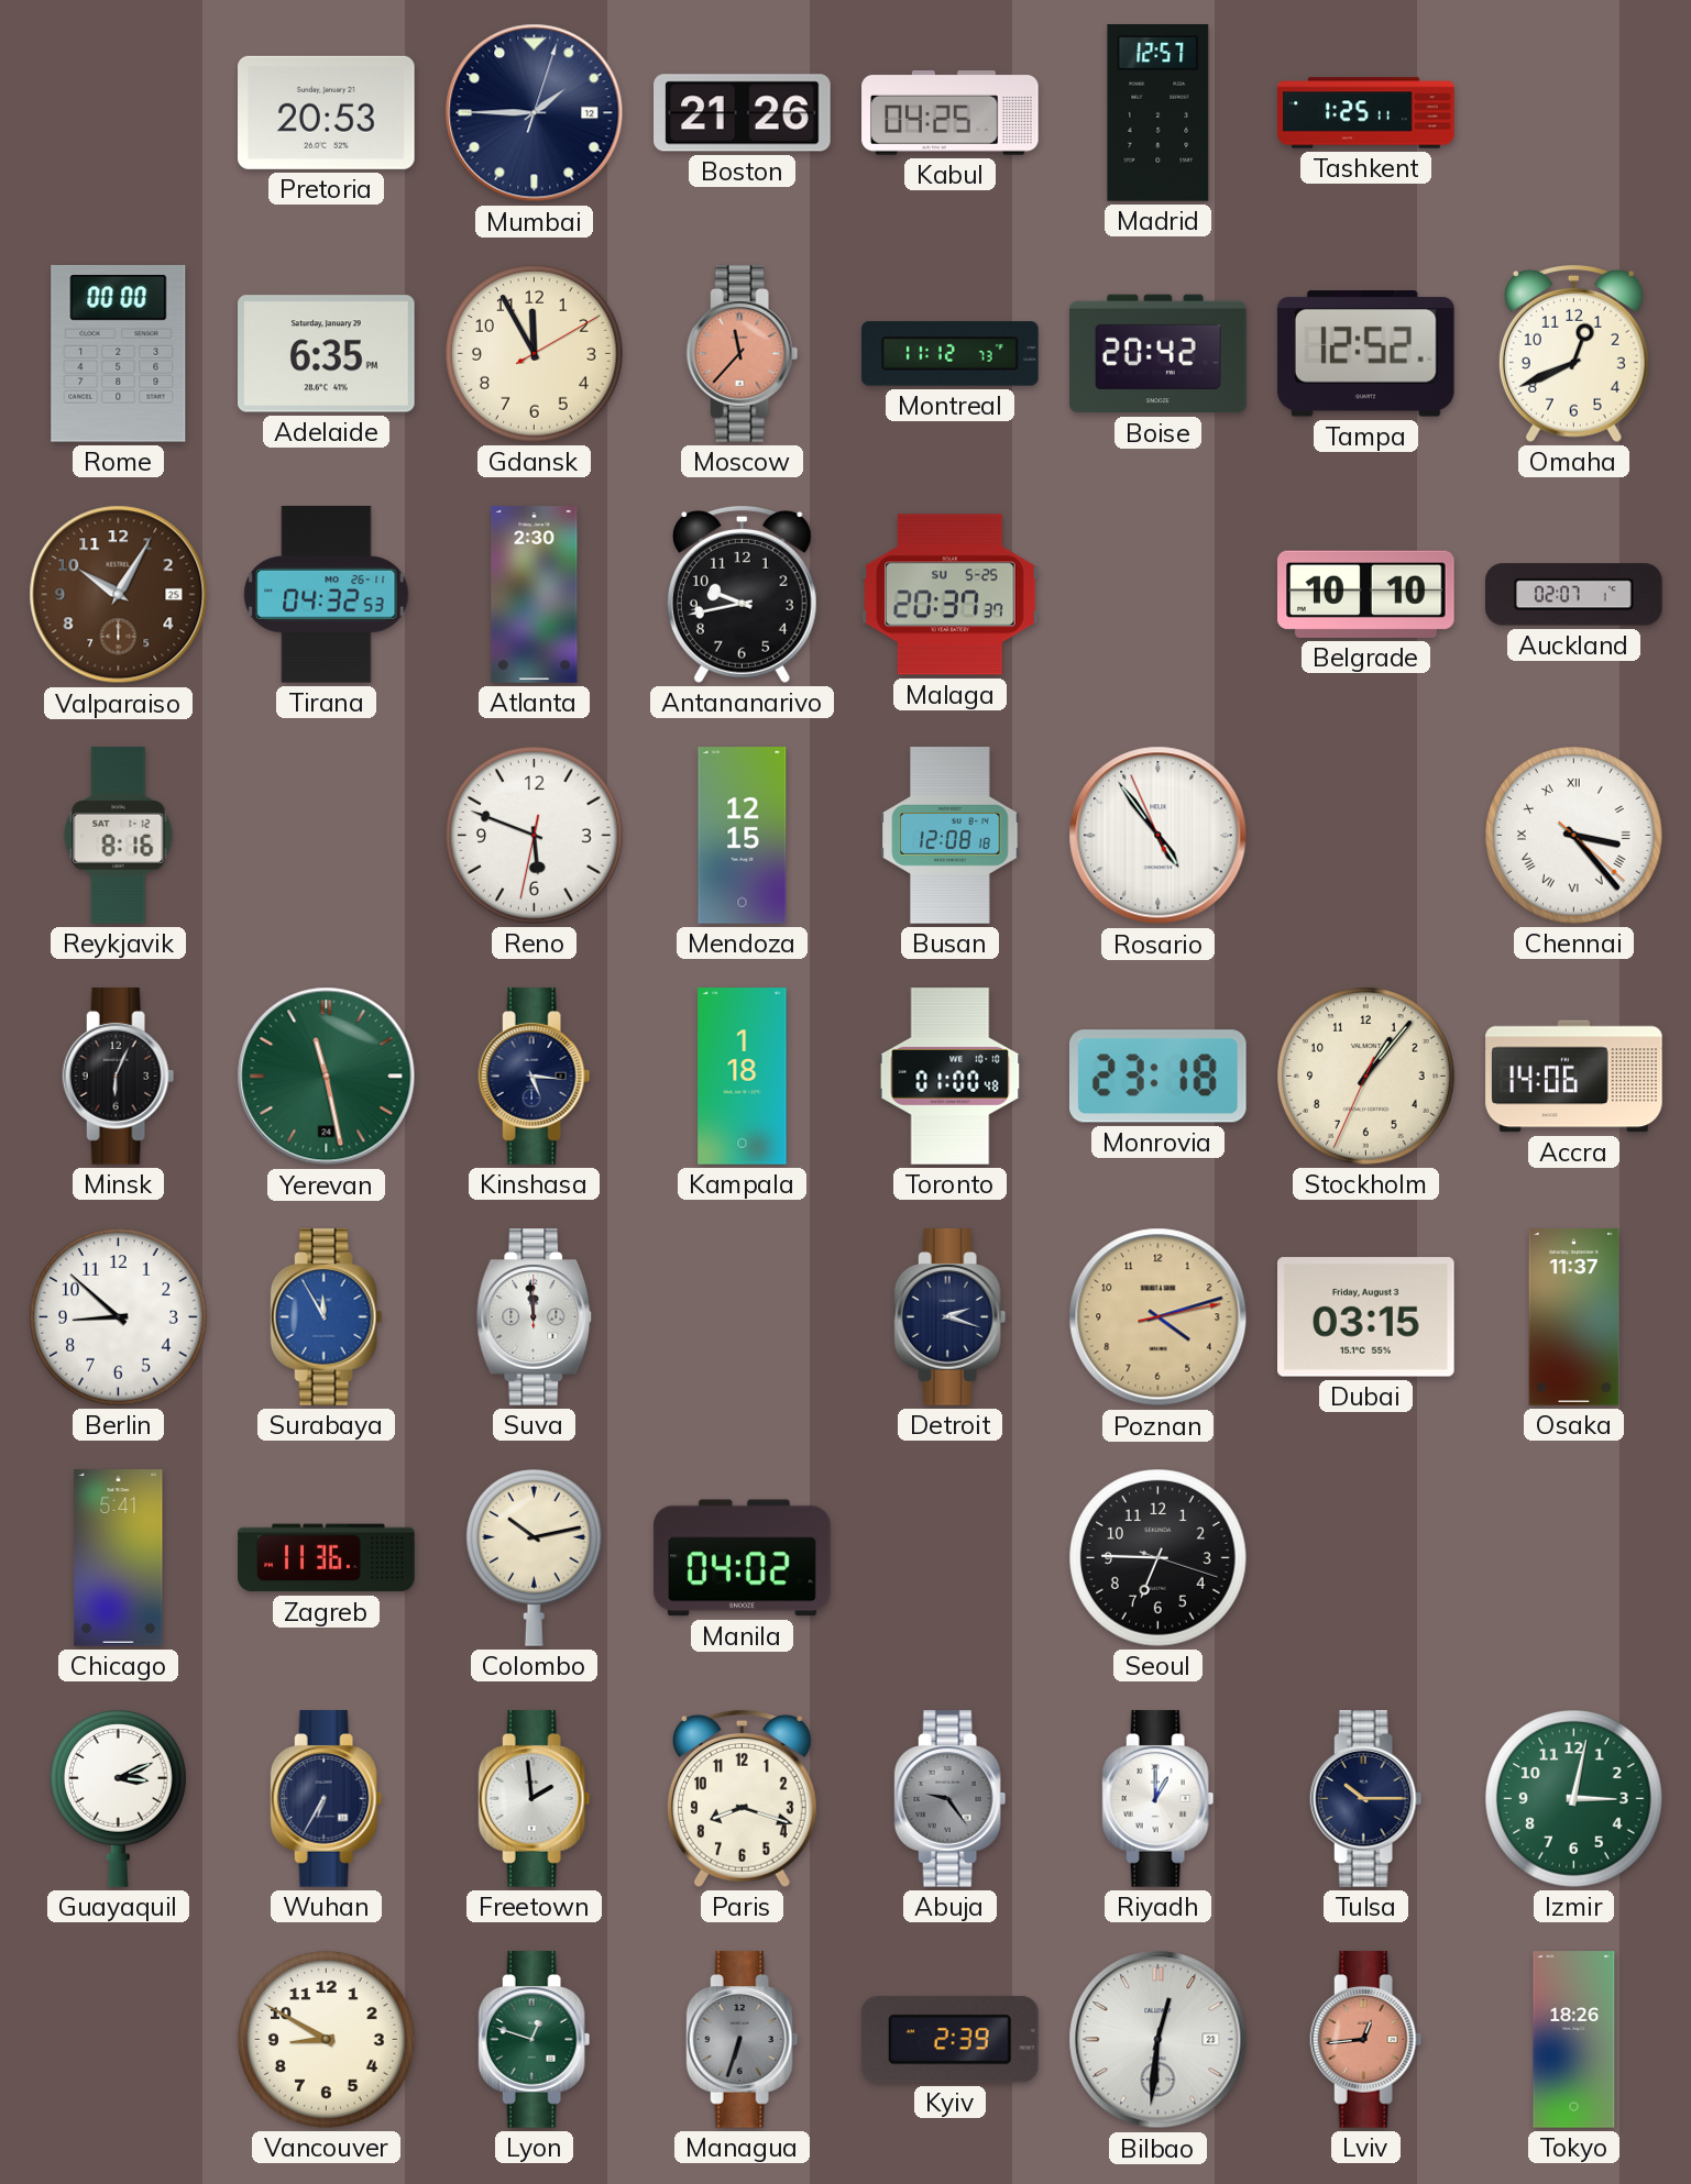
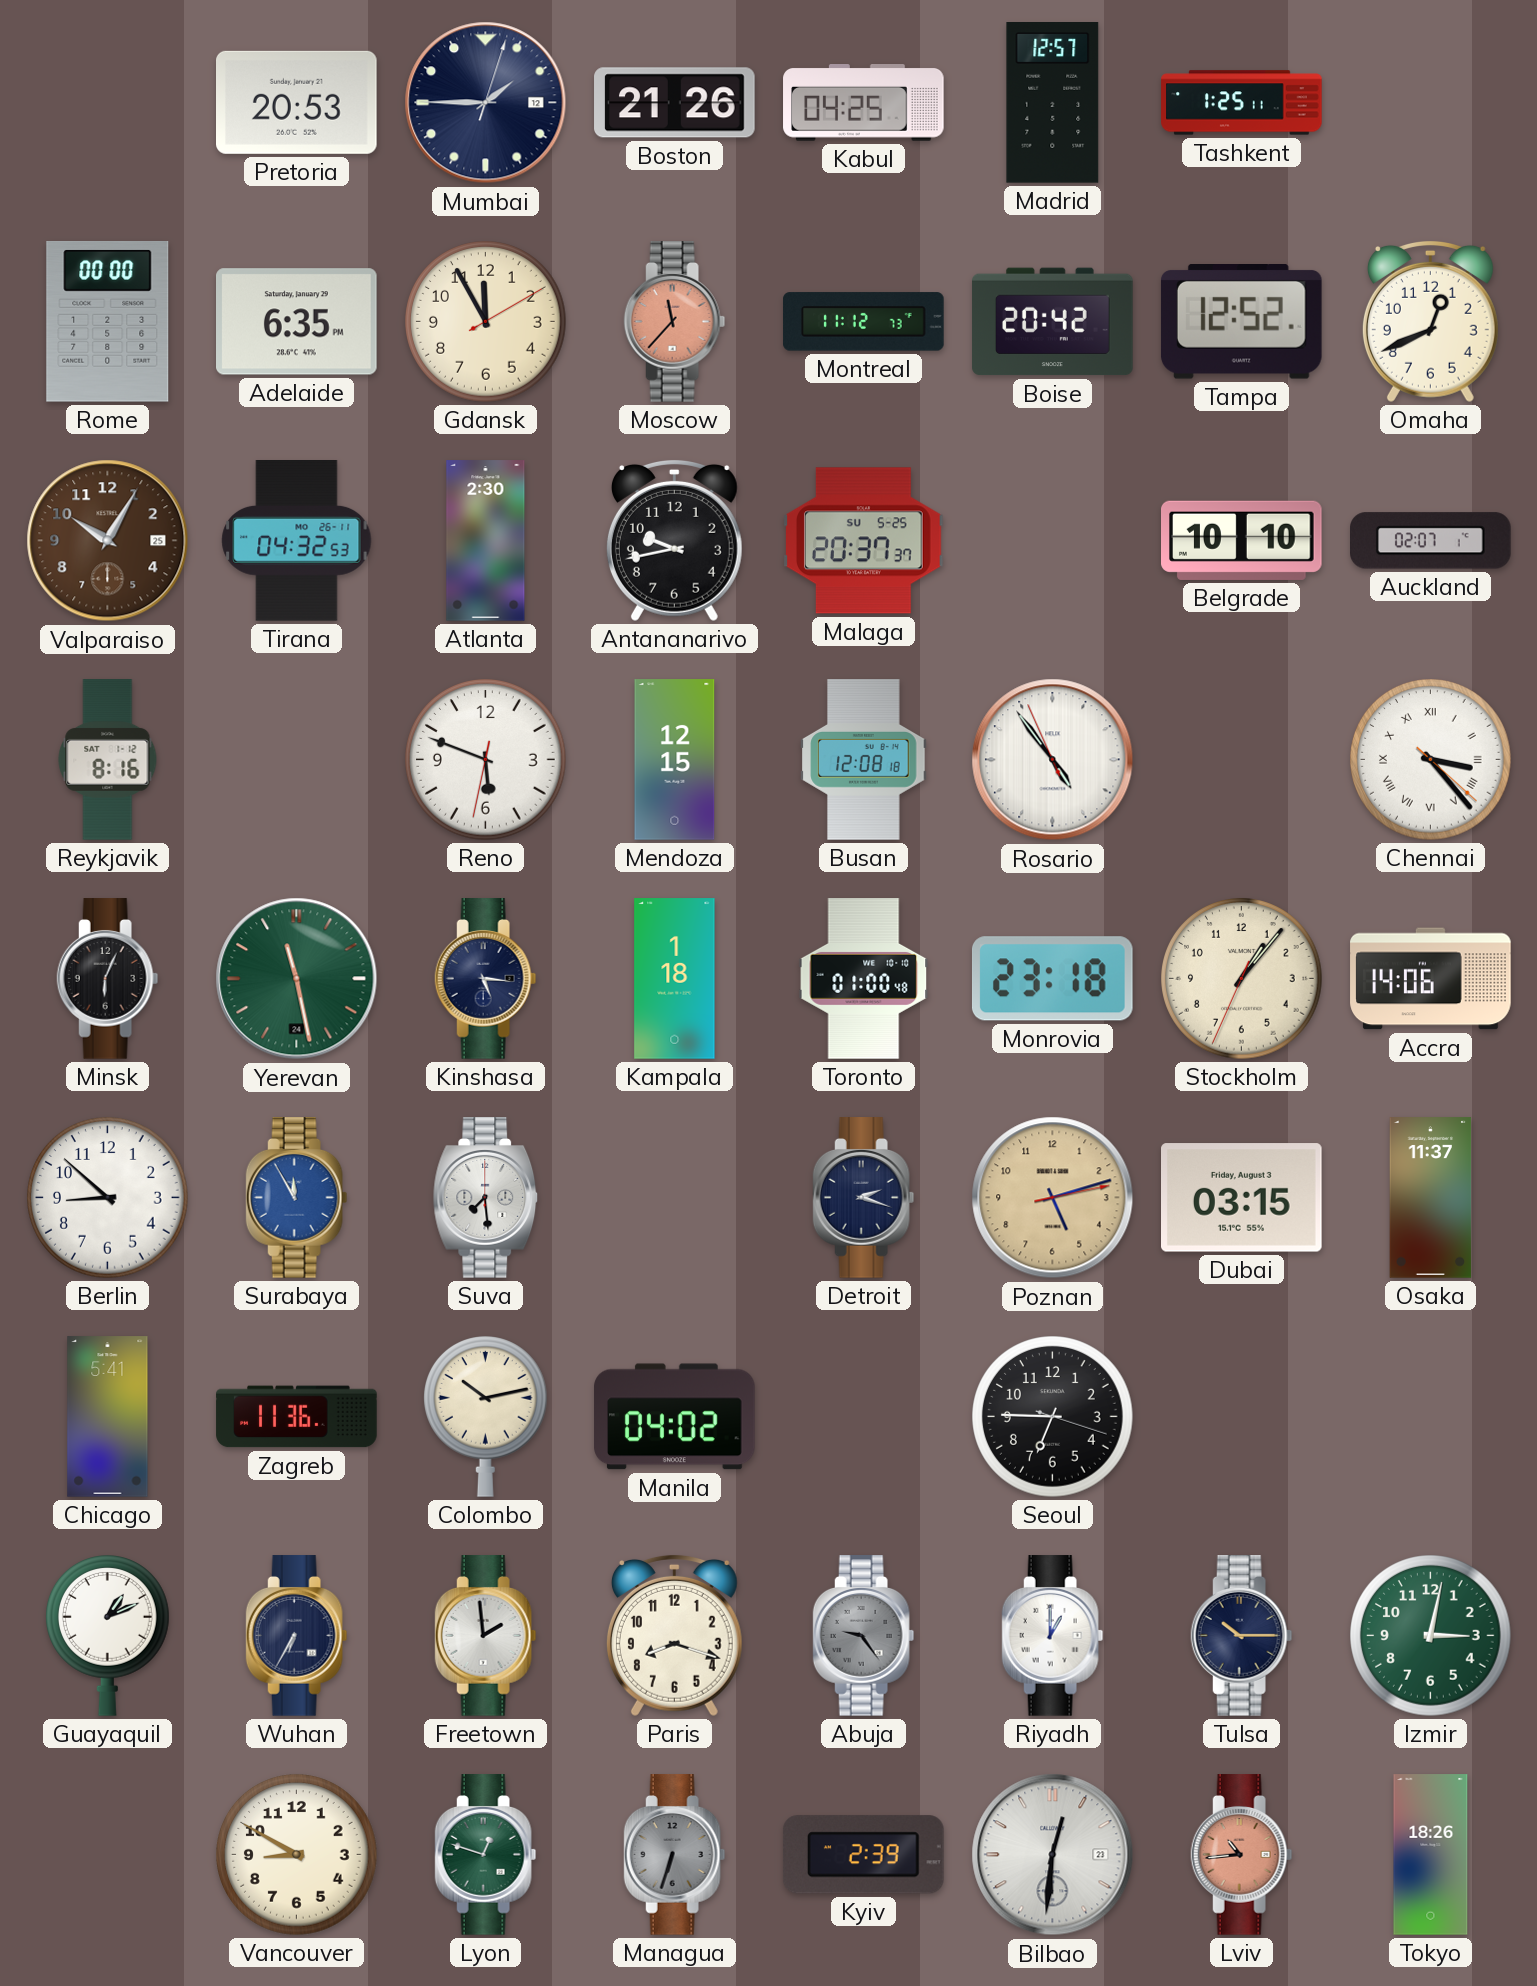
Suva: 11:59 -> 7:29
Poznan: 4:12 -> 5:12
Guayaquil: 3:11 -> 1:11
Lviv: 12:44 -> 10:44
